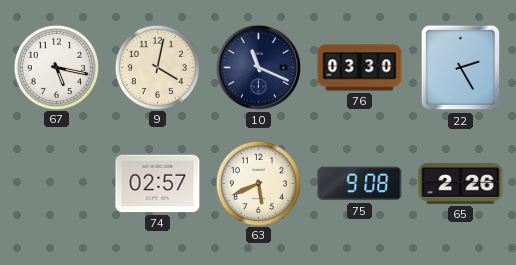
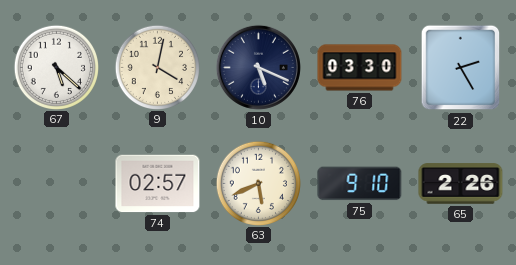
67: 5:17 -> 5:22
10: 11:19 -> 5:19
75: 9:08 -> 9:10
